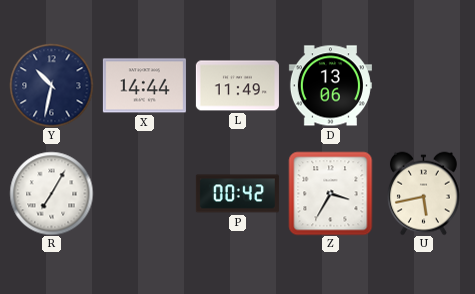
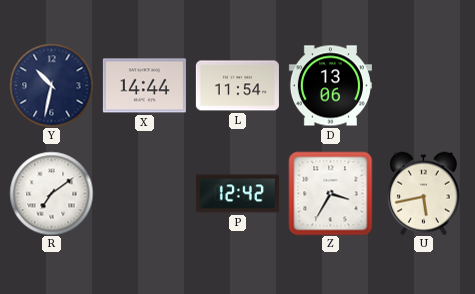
L: 11:49 -> 11:54
R: 7:05 -> 7:09
P: 00:42 -> 12:42
